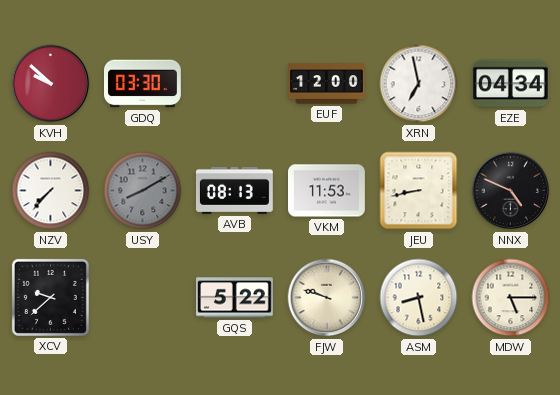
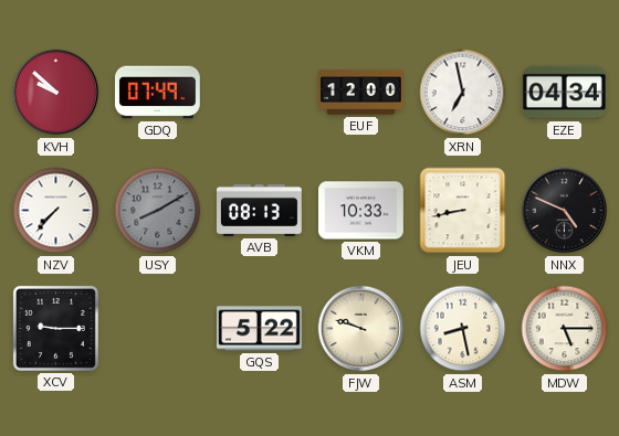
GDQ: 03:30 -> 07:49
VKM: 11:53 -> 10:33
XCV: 9:38 -> 9:15
